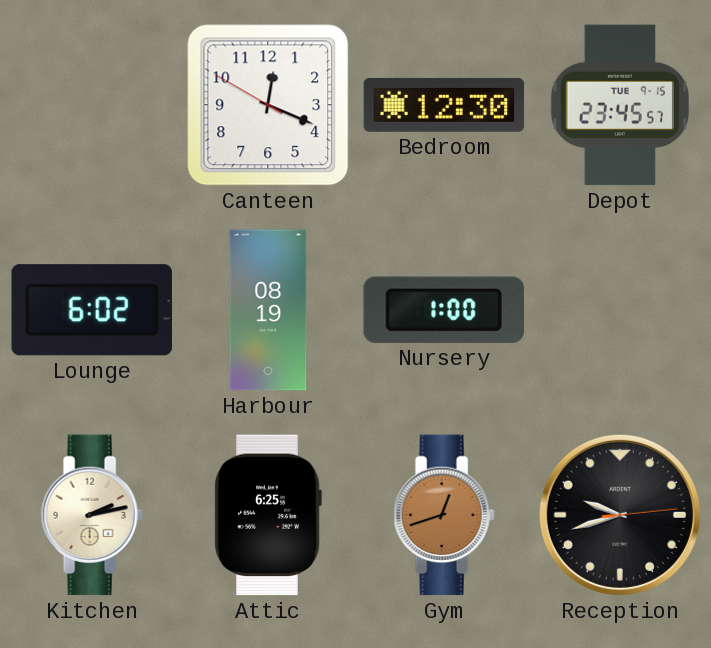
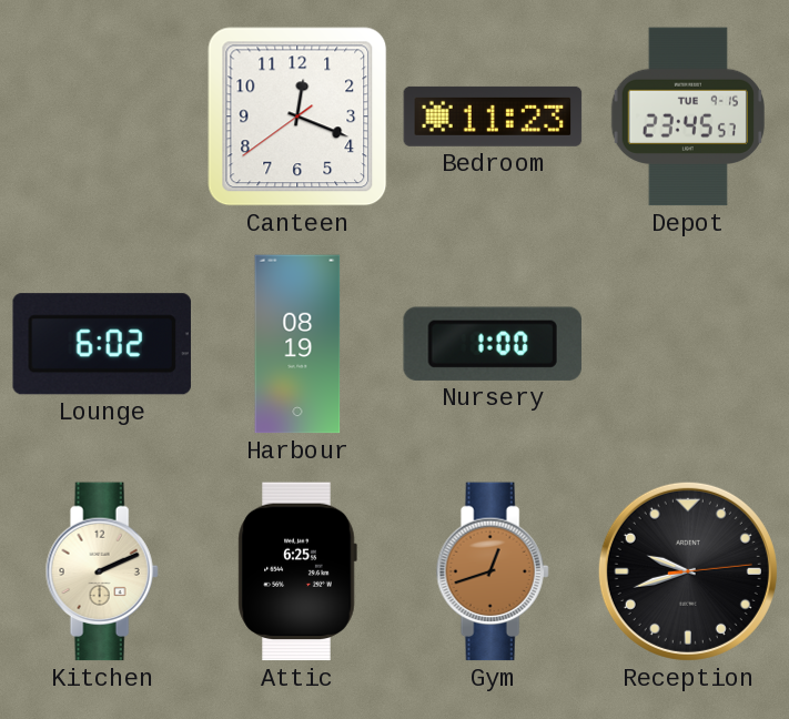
Canteen: 12:18:50 -> 12:18:39
Bedroom: 12:30 -> 11:23
Kitchen: 2:13 -> 2:11
